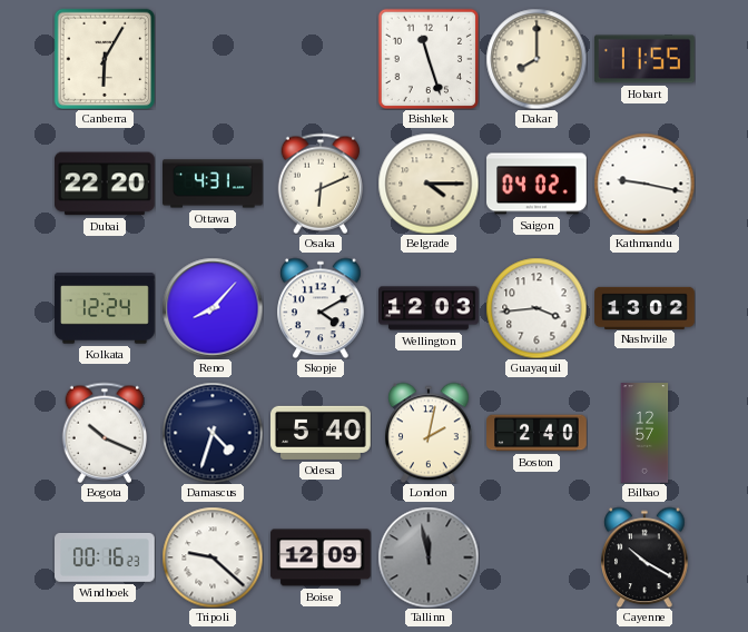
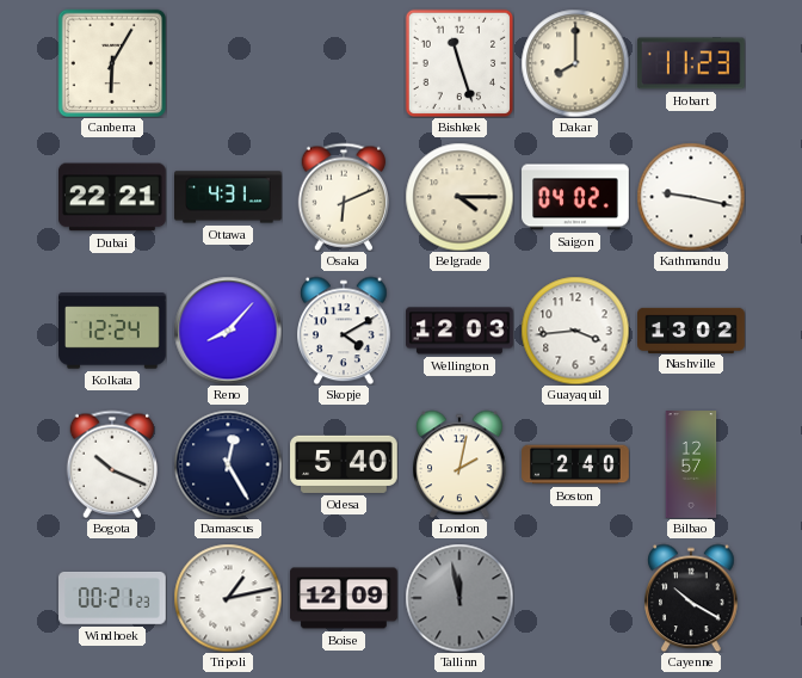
Hobart: 11:55 -> 11:23
Dubai: 22:20 -> 22:21
Damascus: 4:33 -> 12:25
Windhoek: 00:16 -> 00:21
Tripoli: 9:22 -> 1:13
